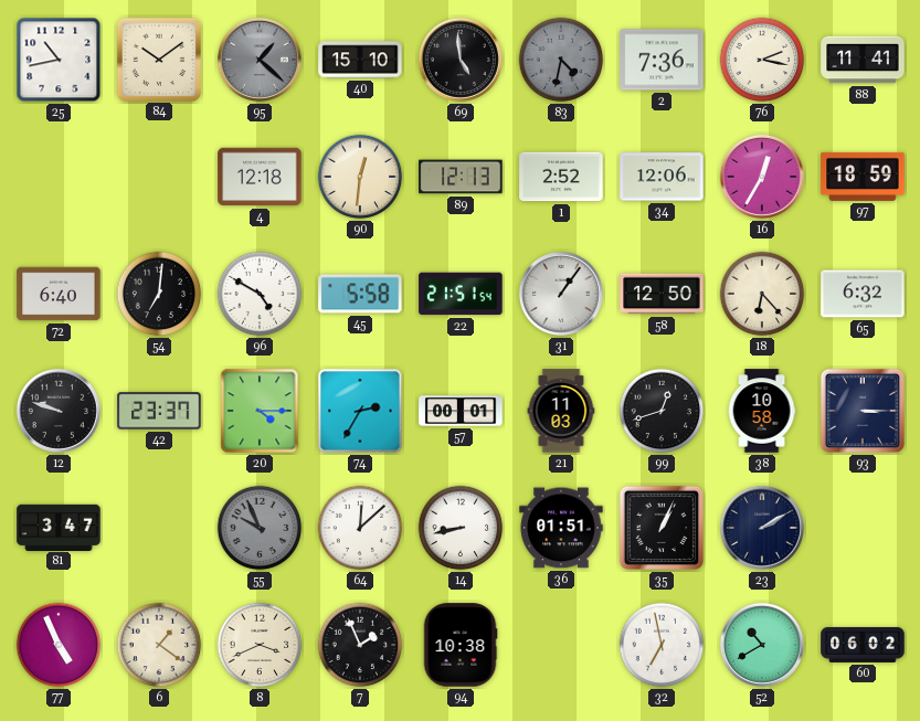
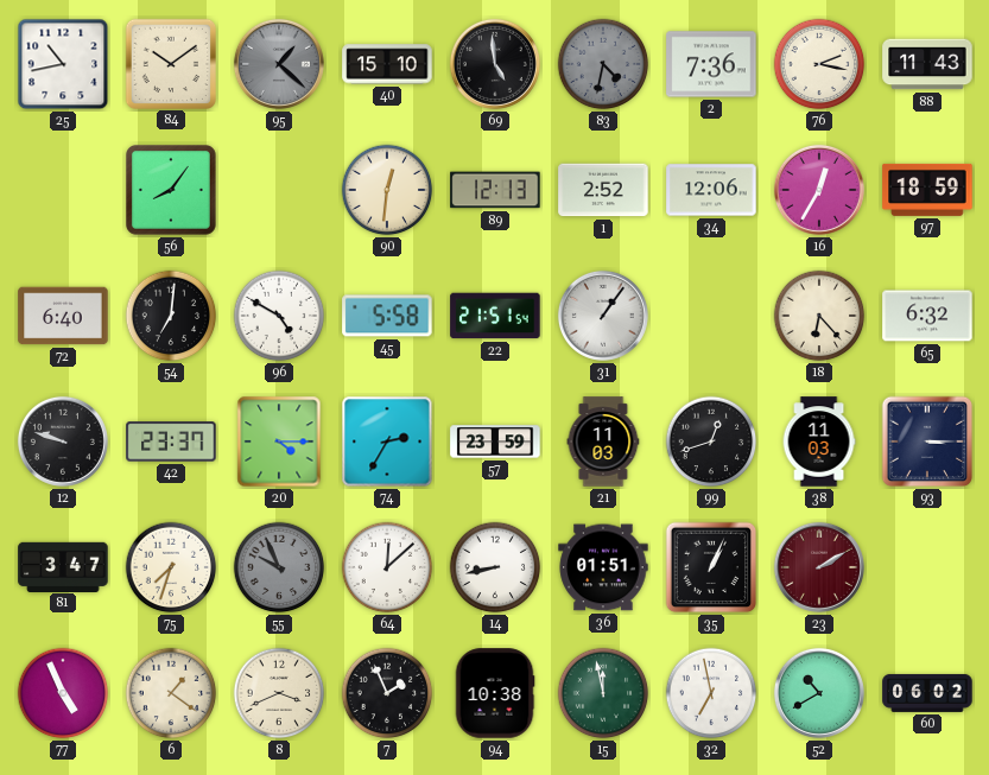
88: 11:41 -> 11:43
56: none -> 8:06
4: 12:18 -> none
58: 12:50 -> none
57: 00:01 -> 23:59
38: 10:58 -> 11:03
75: none -> 7:33
23 dial: navy -> burgundy
15: none -> 11:58
